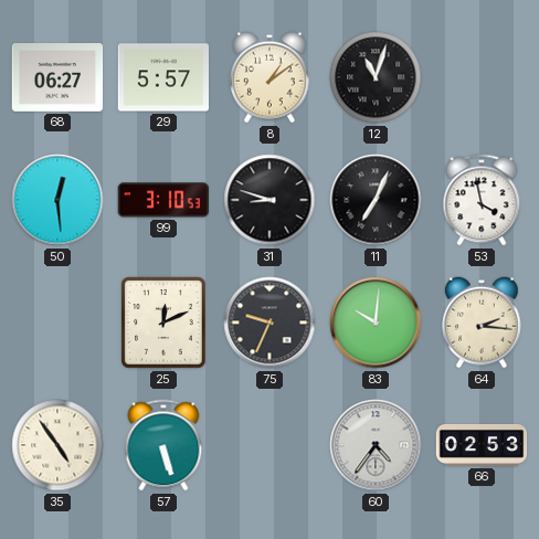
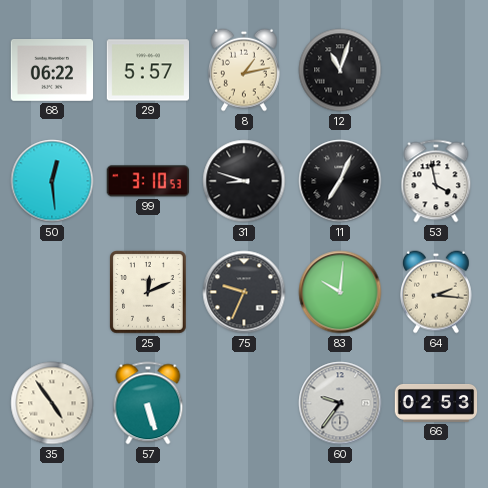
68: 06:27 -> 06:22
8: 1:09 -> 1:13
60: 4:36 -> 9:36
